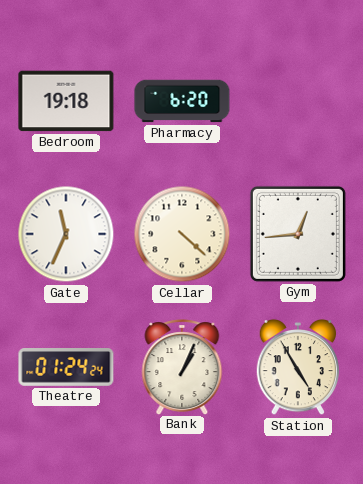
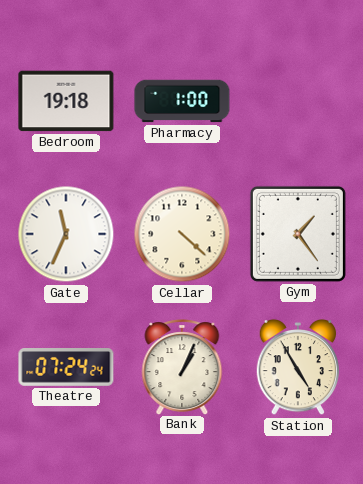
Pharmacy: 6:20 -> 1:00
Gym: 12:44 -> 1:24
Theatre: 01:24 -> 07:24
